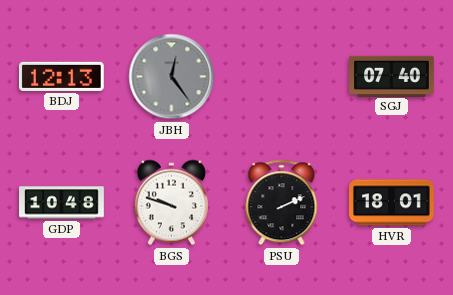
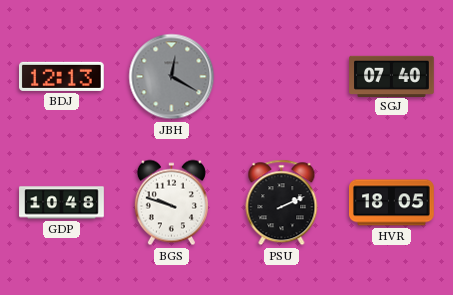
JBH: 12:24 -> 12:20
HVR: 18:01 -> 18:05
